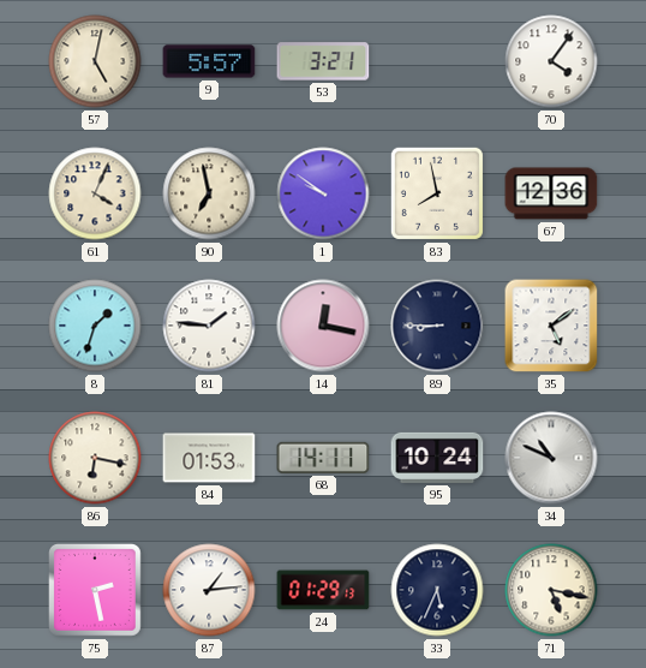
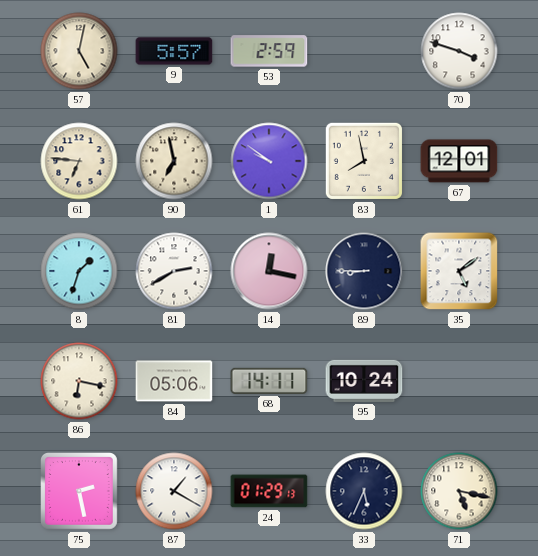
53: 3:21 -> 2:59
70: 4:06 -> 3:48
61: 4:04 -> 6:46
67: 12:36 -> 12:01
81: 1:46 -> 2:40
84: 01:53 -> 05:06
34: 10:49 -> none
87: 1:14 -> 1:20
